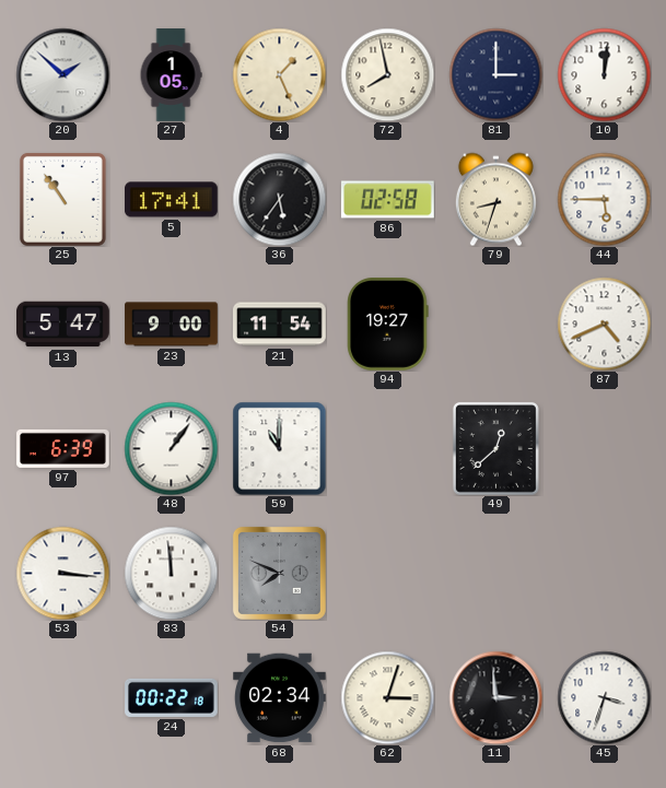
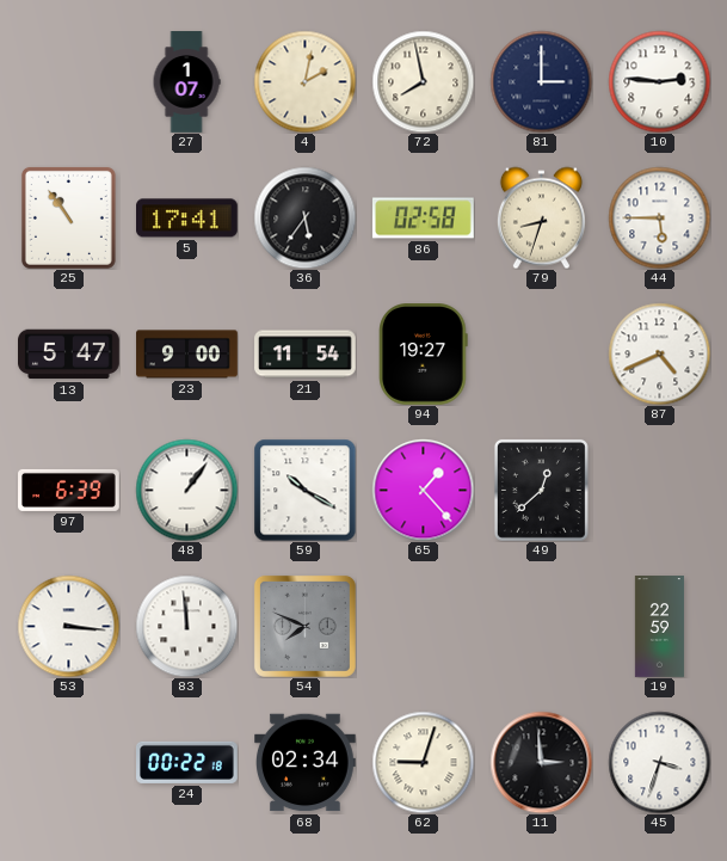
20: 1:52 -> none
27: 1:05 -> 1:07
4: 1:26 -> 2:02
10: 12:01 -> 2:46
59: 11:00 -> 10:20
65: none -> 1:23
19: none -> 22:59
62: 3:03 -> 9:03
